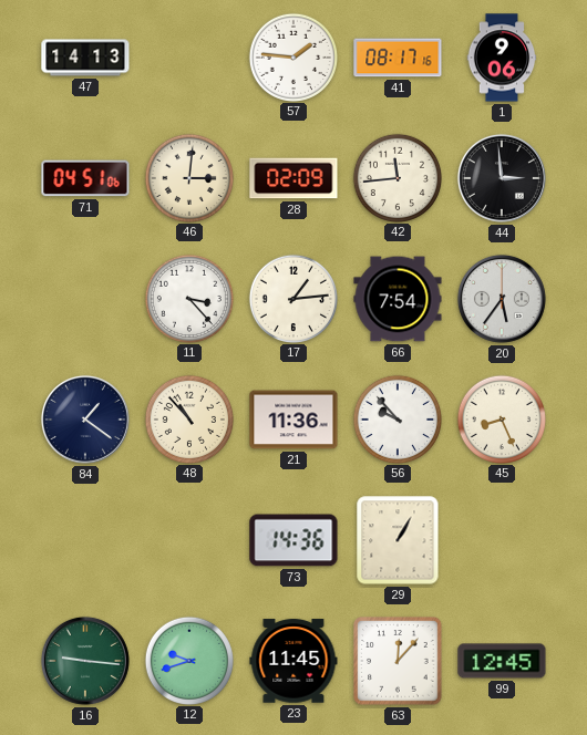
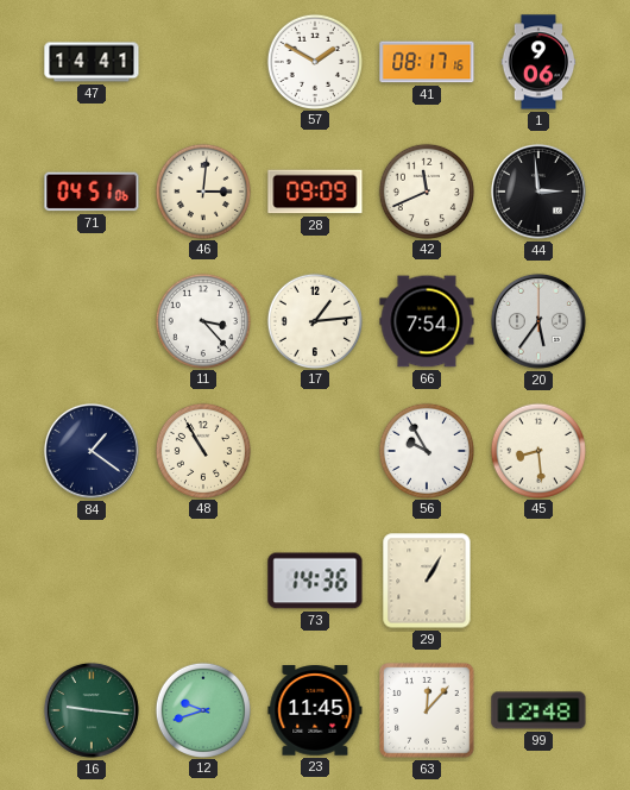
47: 14:13 -> 14:41
57: 1:46 -> 1:50
28: 02:09 -> 09:09
42: 11:44 -> 11:41
48: 10:53 -> 10:55
21: 11:36 -> none
56: 9:53 -> 9:55
45: 8:26 -> 8:29
99: 12:45 -> 12:48
